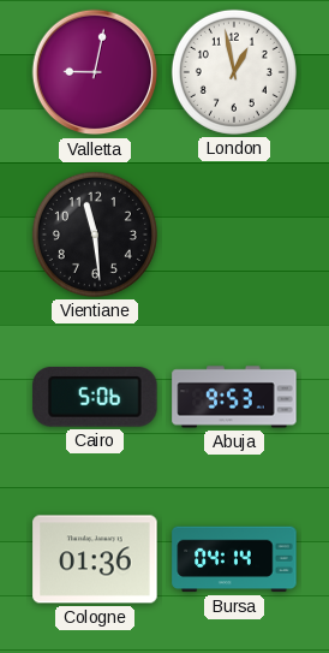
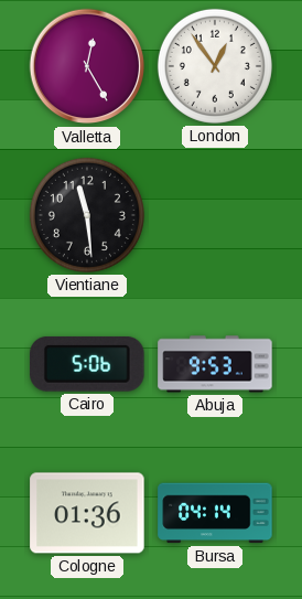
Valletta: 9:02 -> 12:25
London: 12:58 -> 12:54
